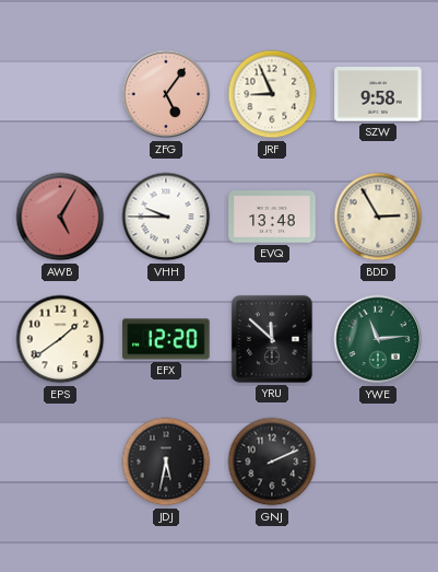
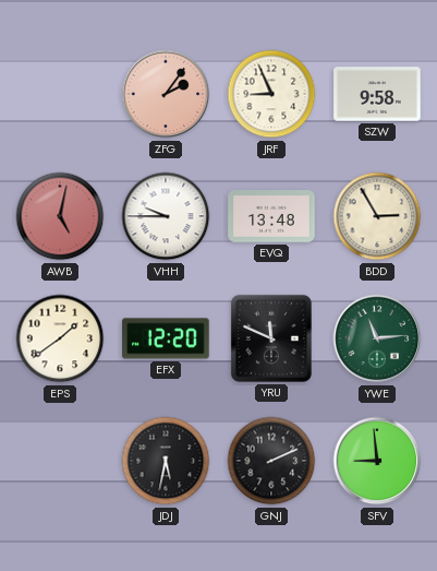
ZFG: 5:06 -> 2:06
AWB: 5:05 -> 5:02
YRU: 11:52 -> 11:49
SFV: none -> 8:59
